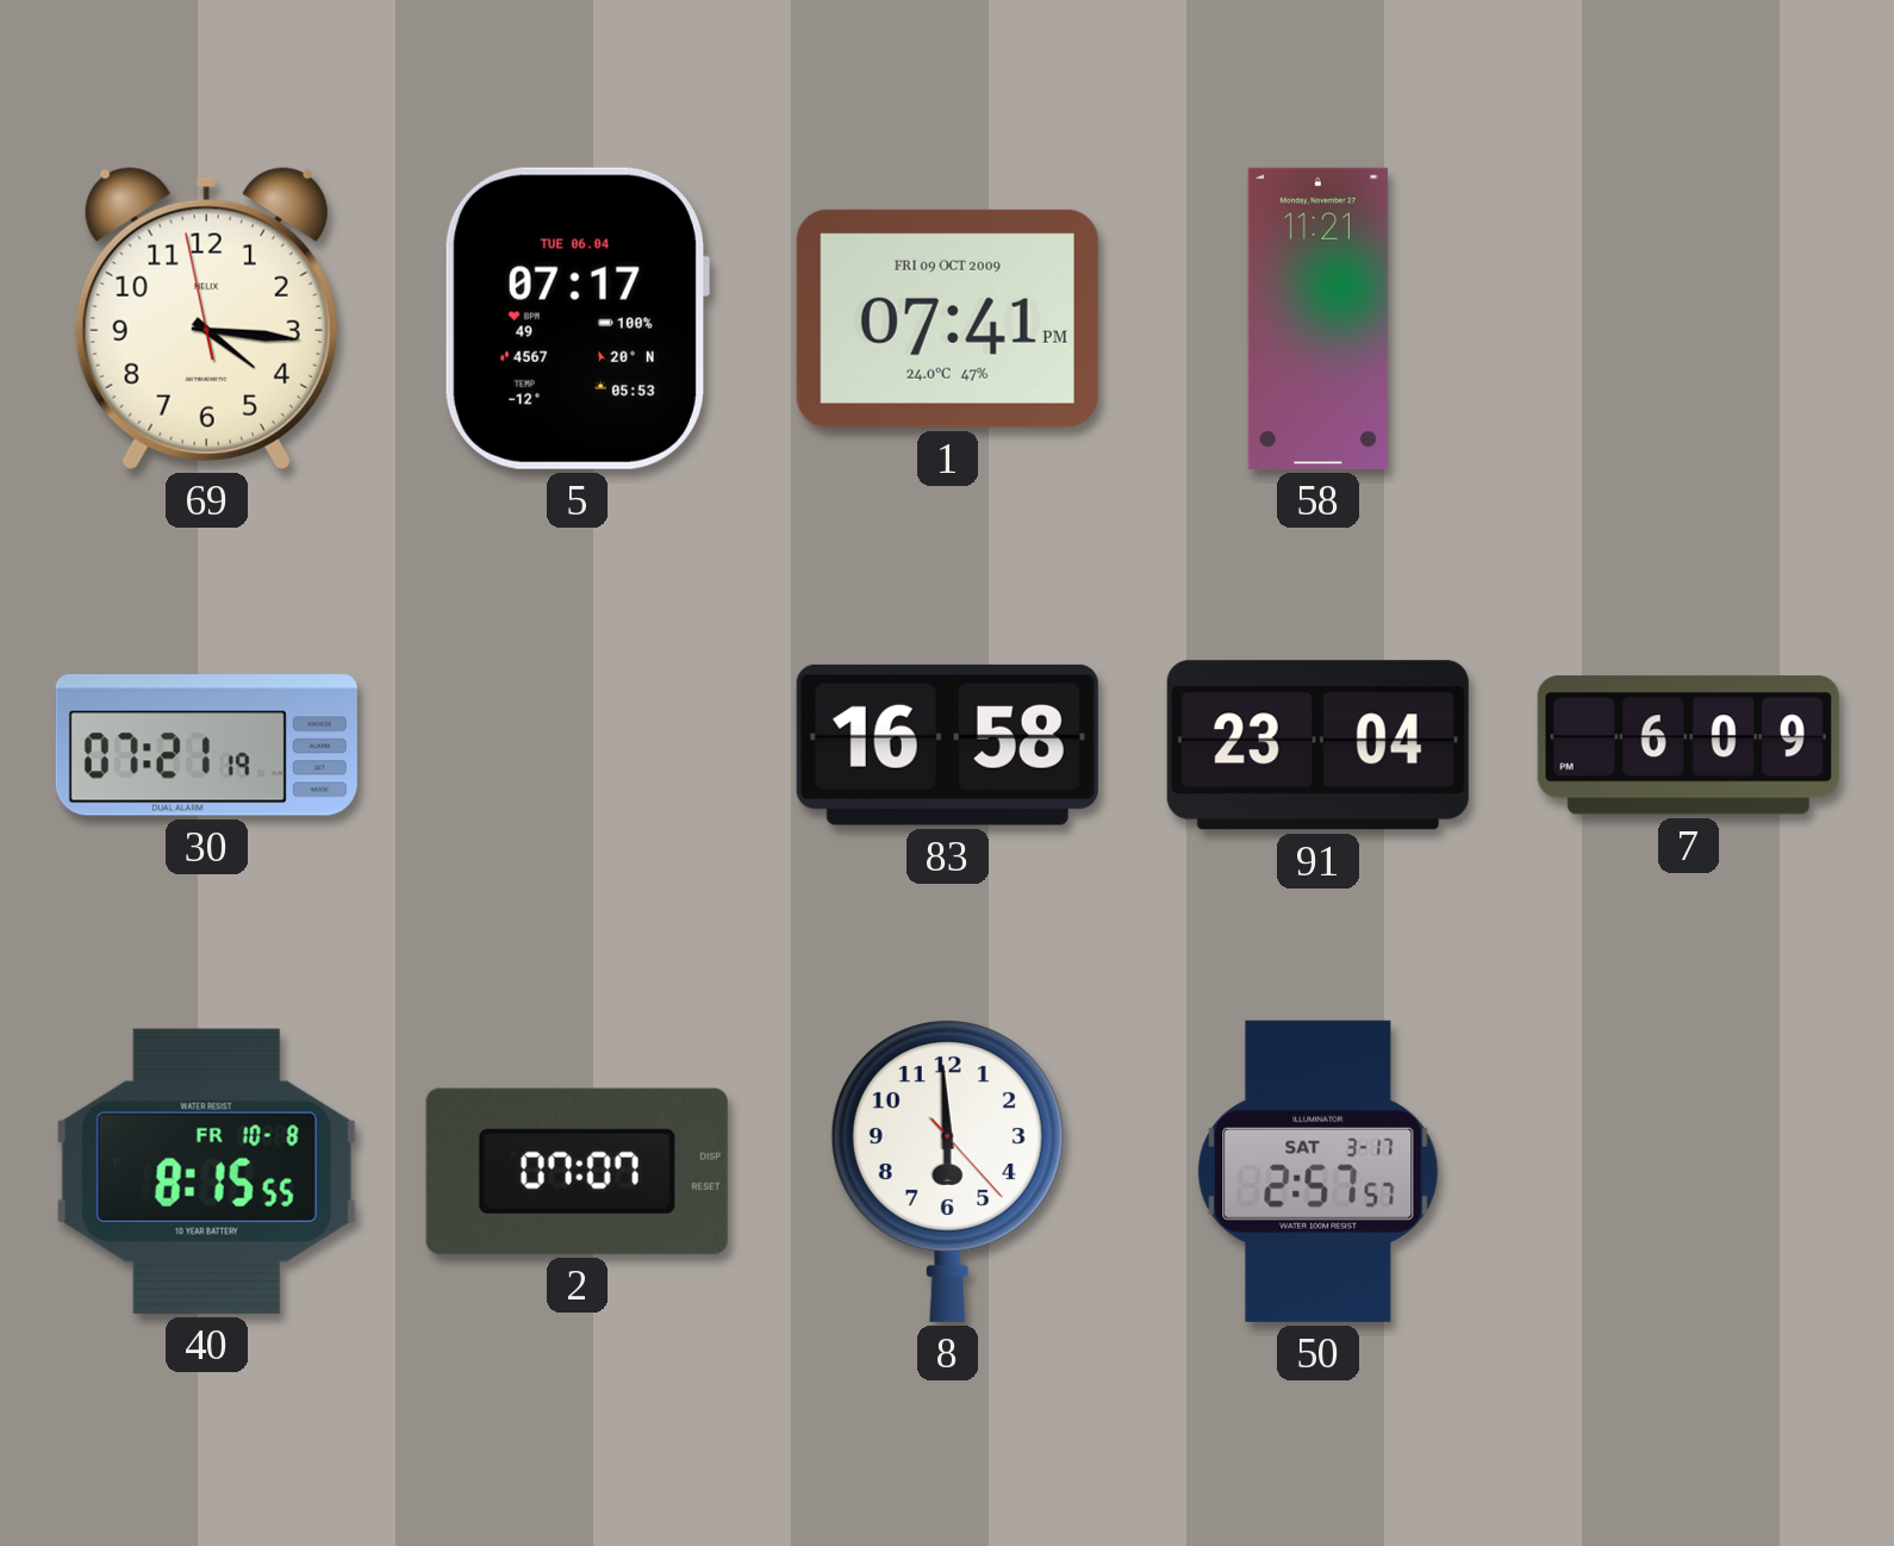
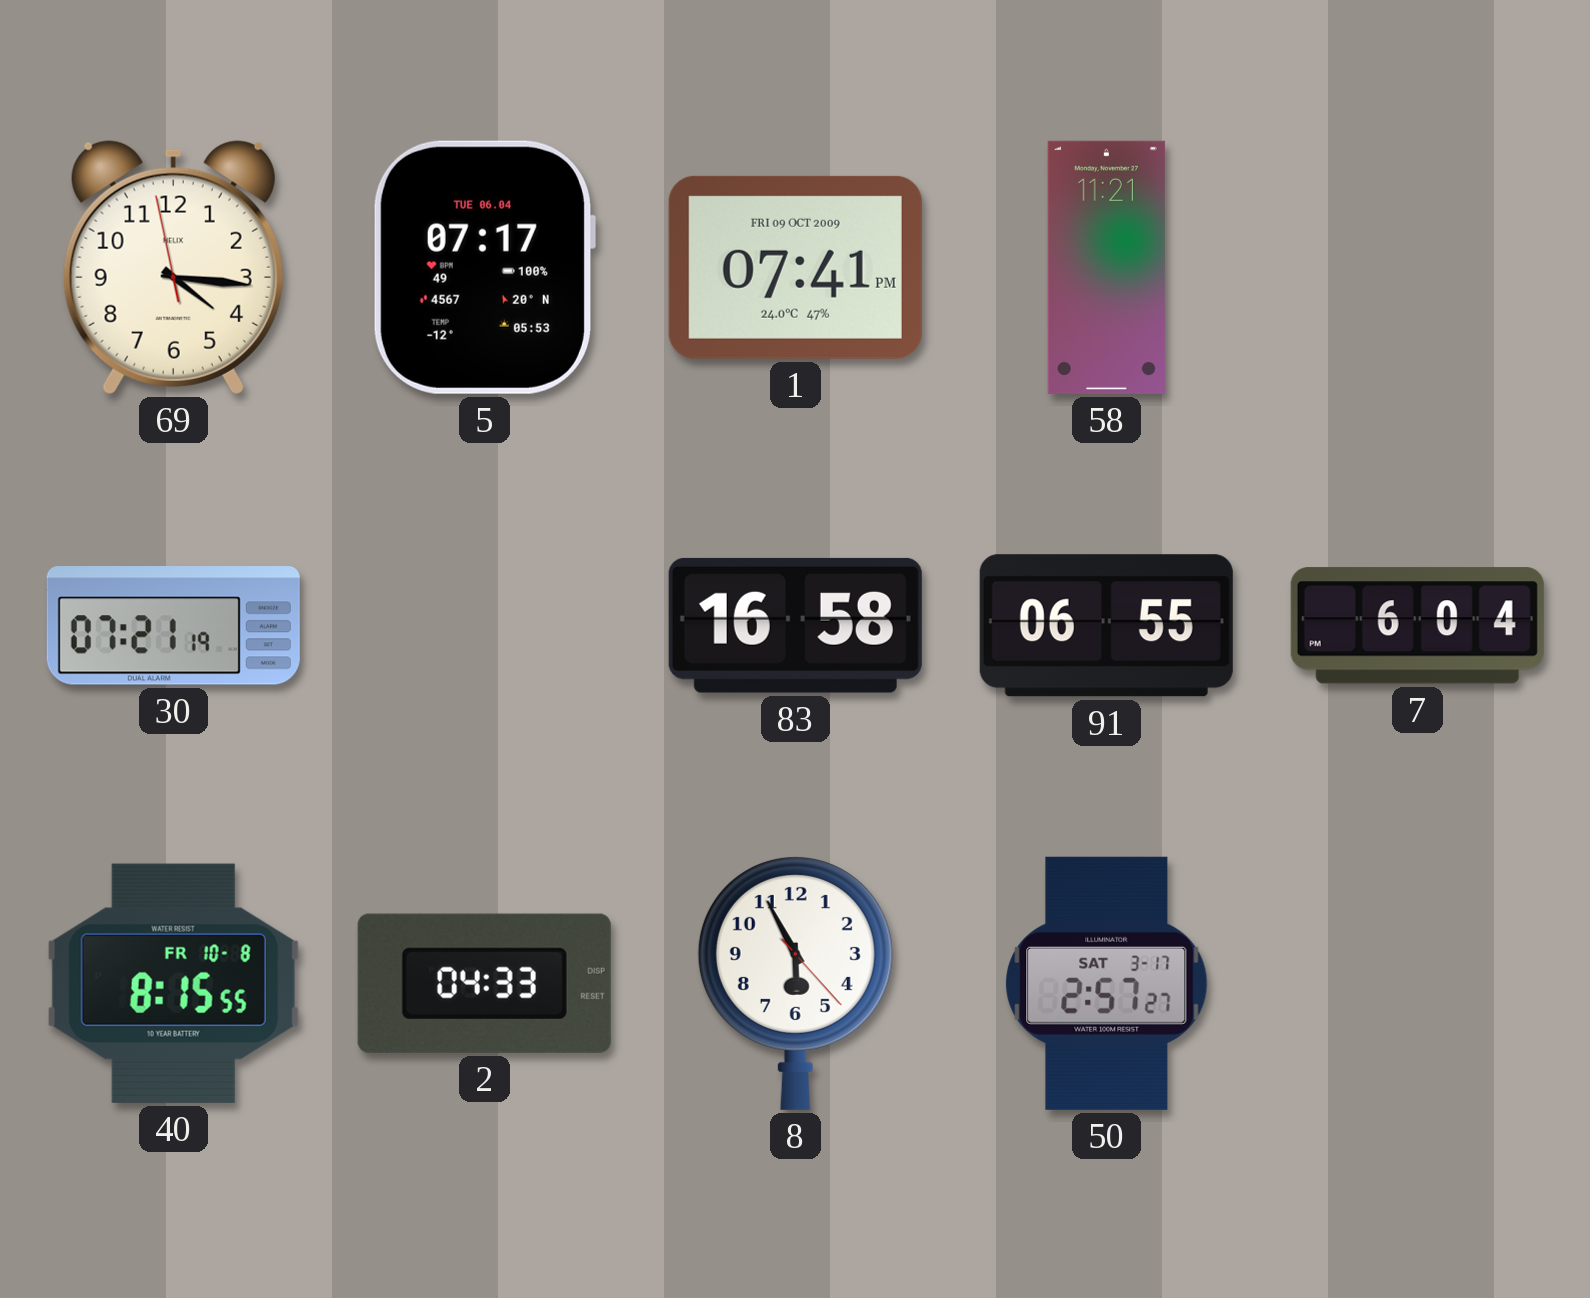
91: 23:04 -> 06:55
7: 6:09 -> 6:04
2: 07:07 -> 04:33
8: 5:59 -> 5:55
50: 2:57:57 -> 2:57:27
